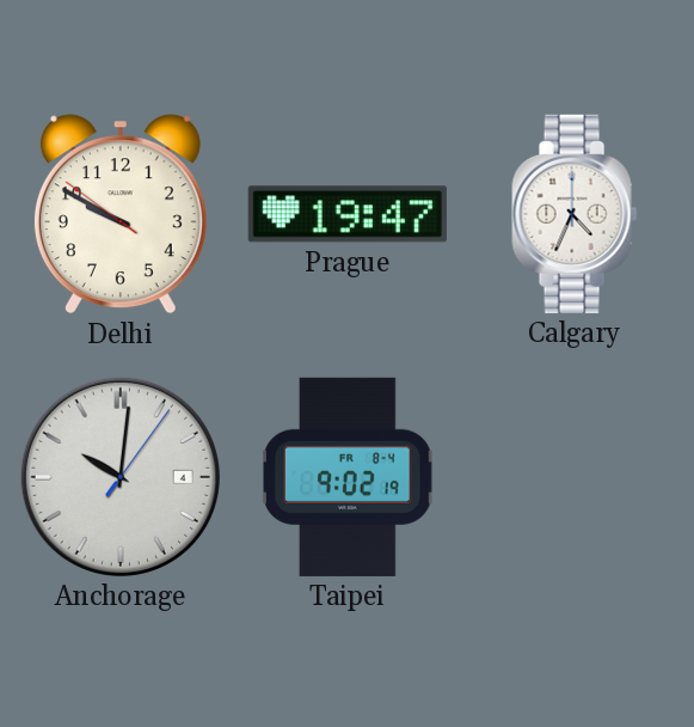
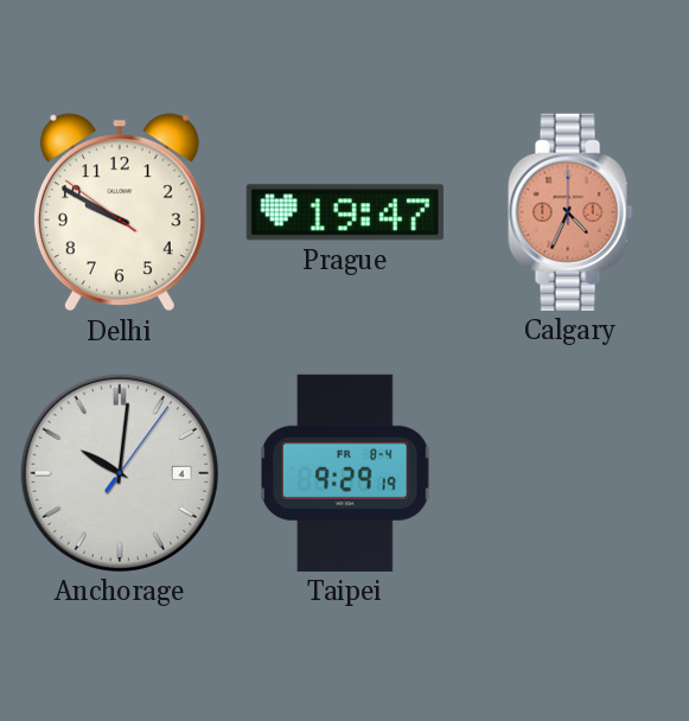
Calgary dial: white -> salmon
Taipei: 9:02 -> 9:29
